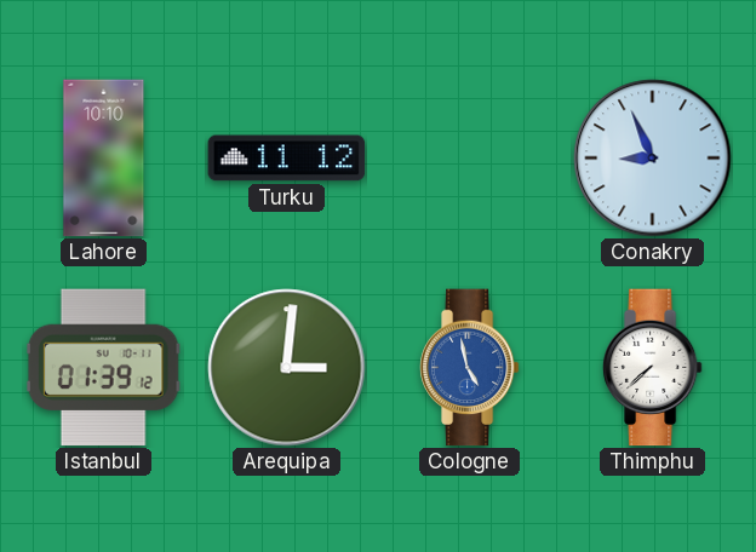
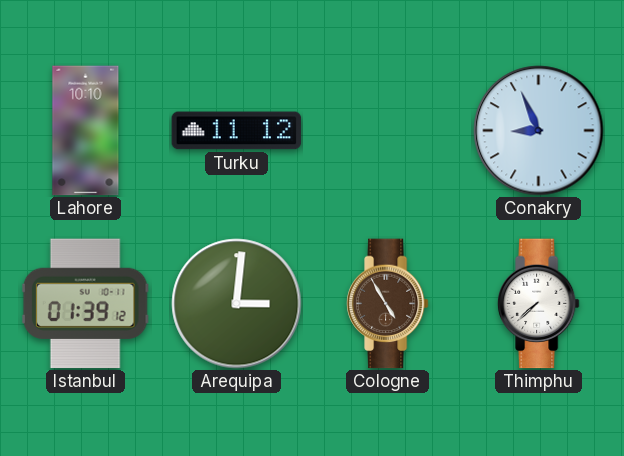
Cologne: 4:58 -> 4:55
Cologne dial: blue -> brown
